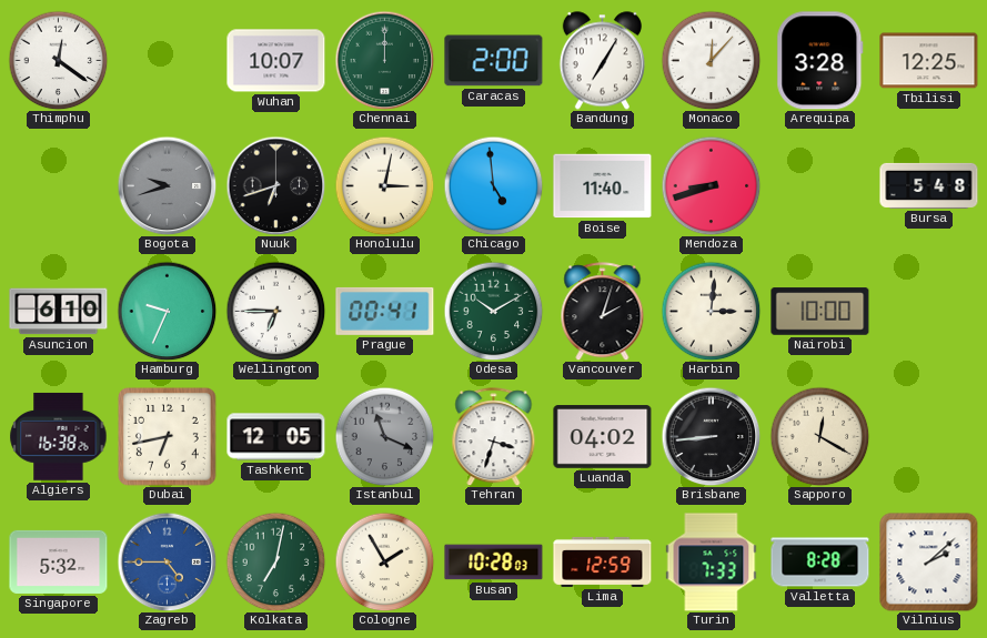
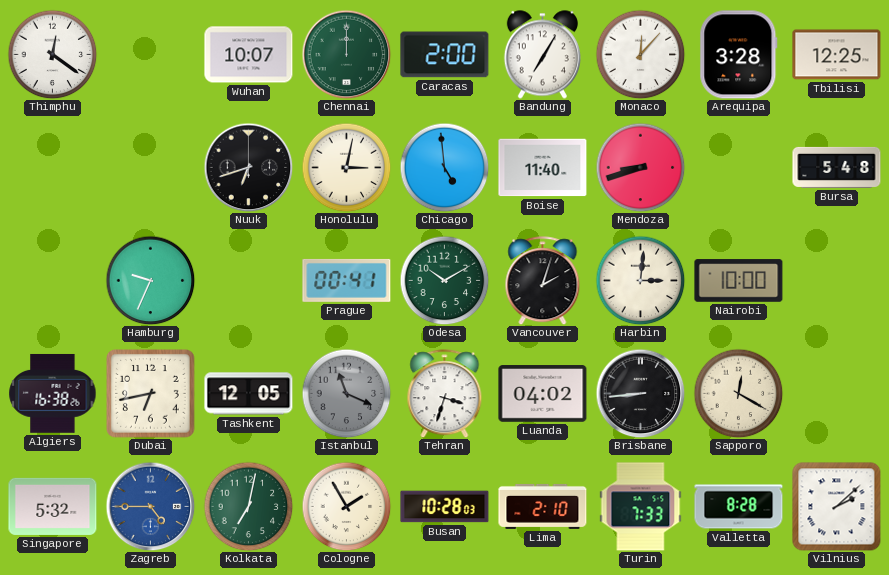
Bogota: 9:42 -> none
Asuncion: 6:10 -> none
Wellington: 6:45 -> none
Lima: 12:59 -> 2:10
